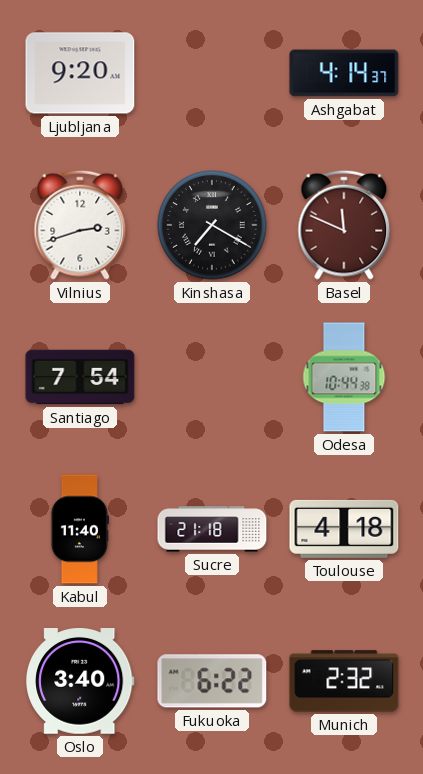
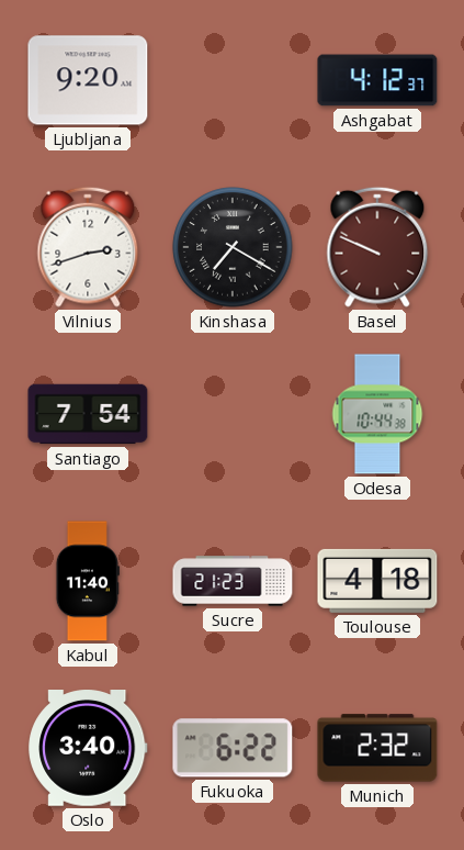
Ashgabat: 4:14 -> 4:12
Basel: 11:49 -> 9:49
Sucre: 21:18 -> 21:23
